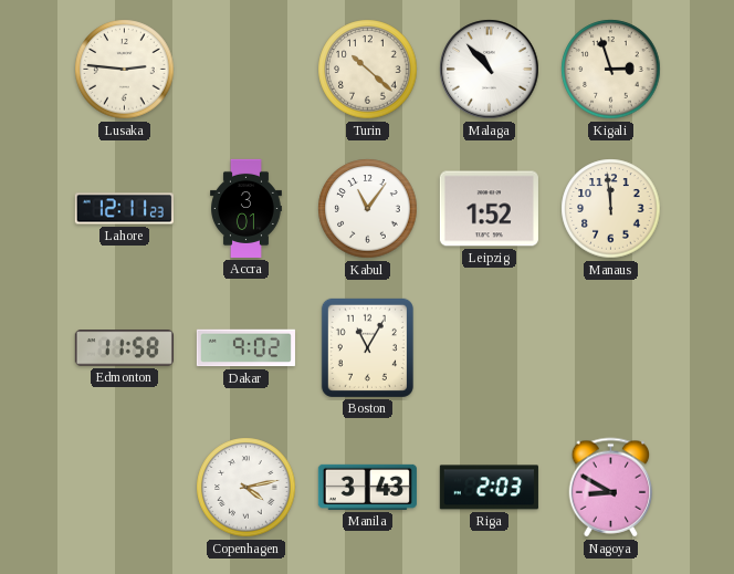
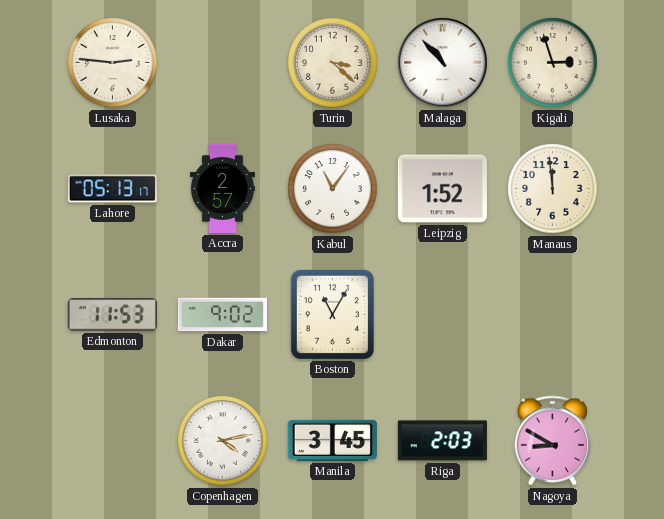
Turin: 10:22 -> 3:22
Lahore: 12:11 -> 05:13
Accra: 3:01 -> 2:57
Edmonton: 11:58 -> 11:53
Manila: 3:43 -> 3:45
